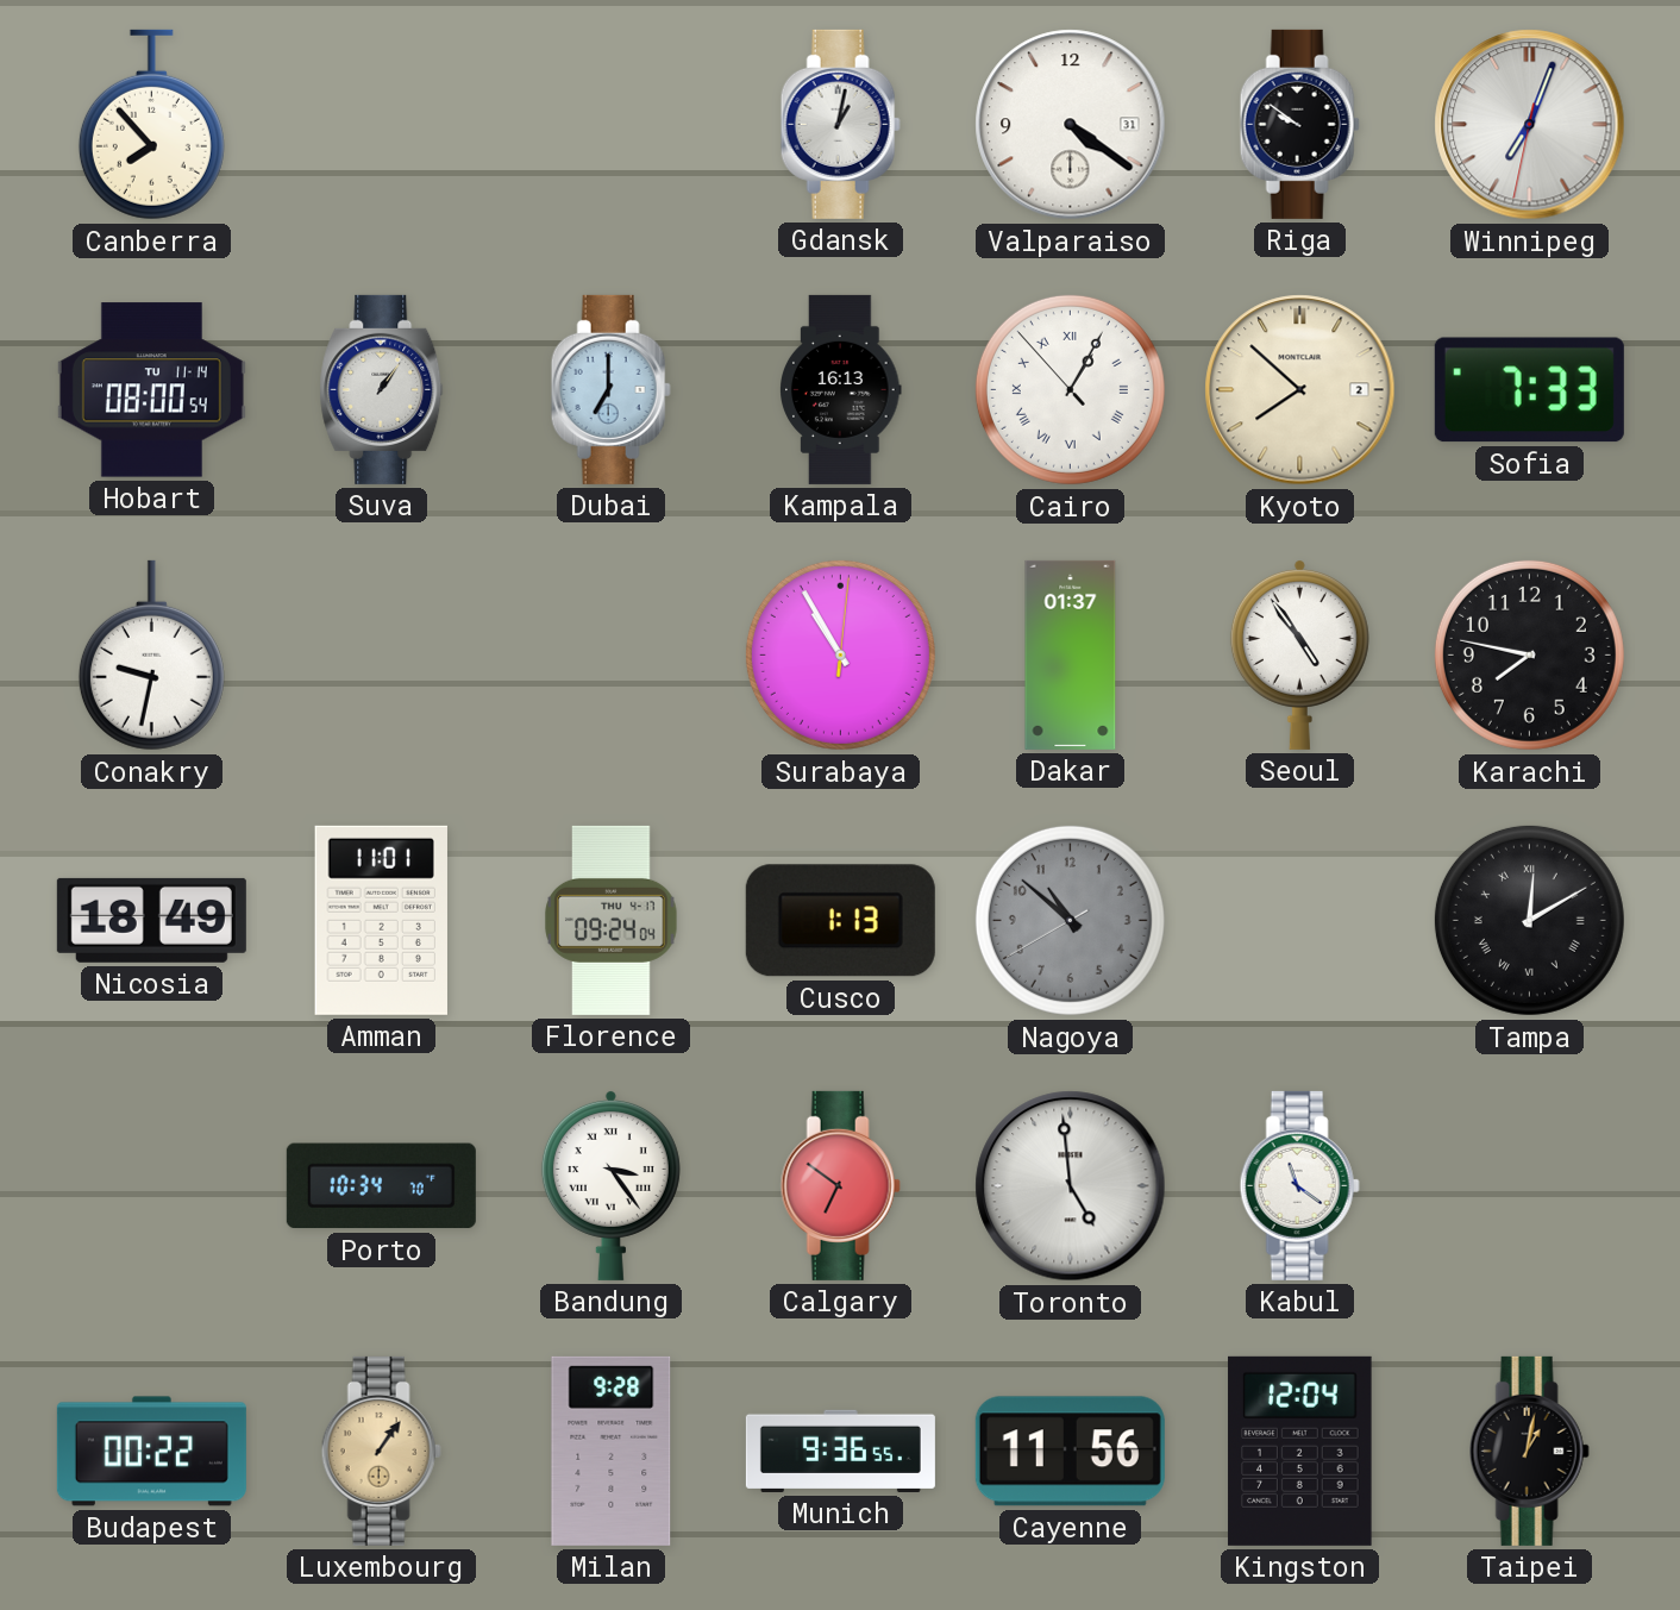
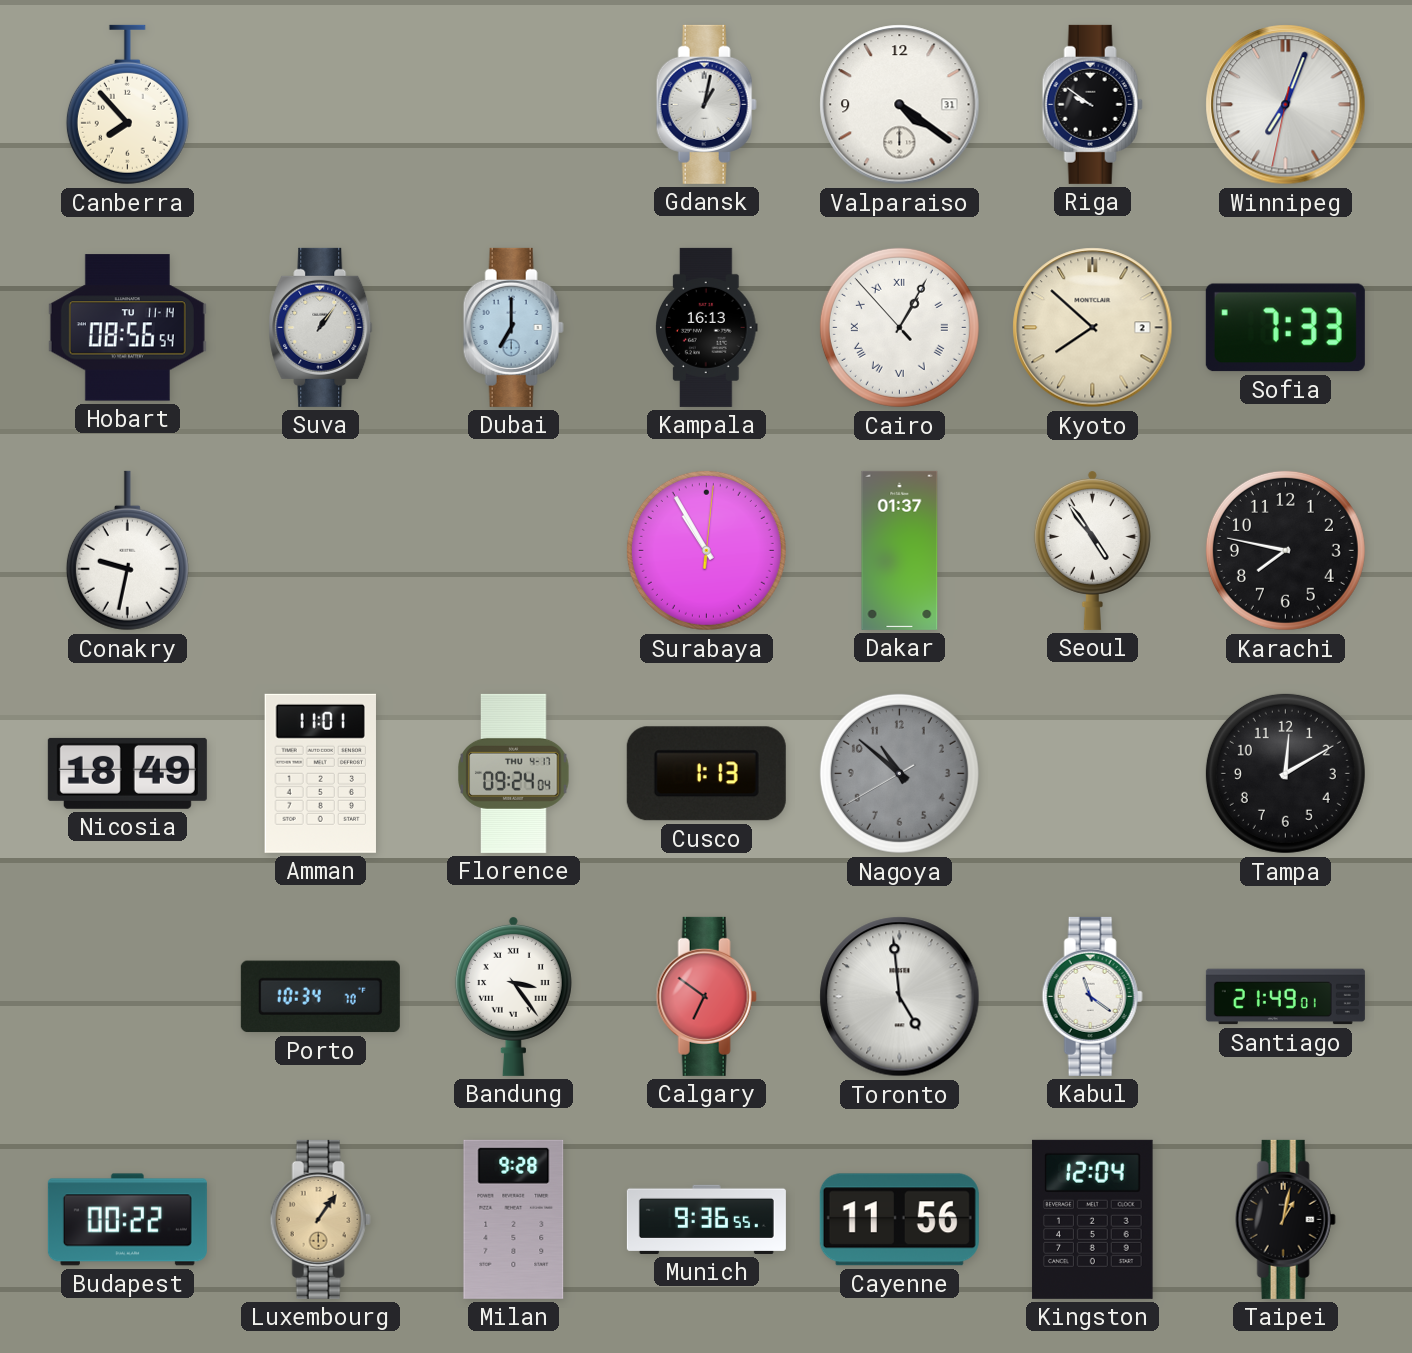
Hobart: 08:00 -> 08:56
Tampa numerals: Roman -> Arabic
Santiago: none -> 21:49
